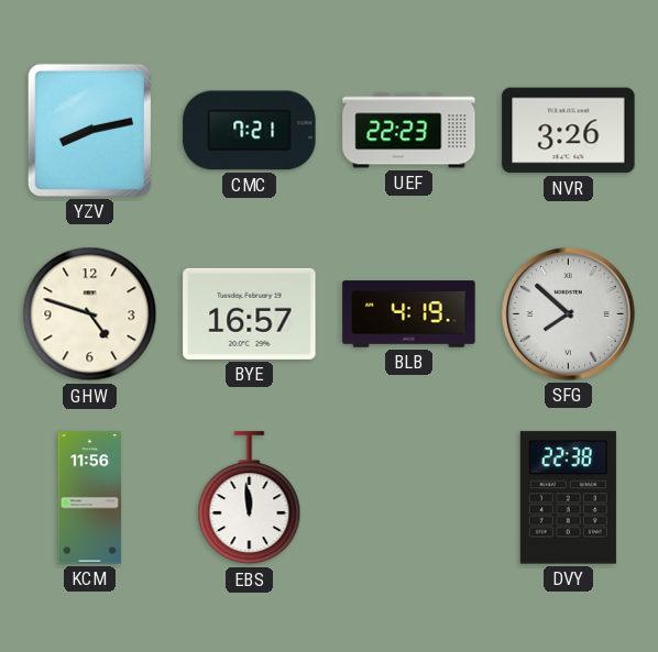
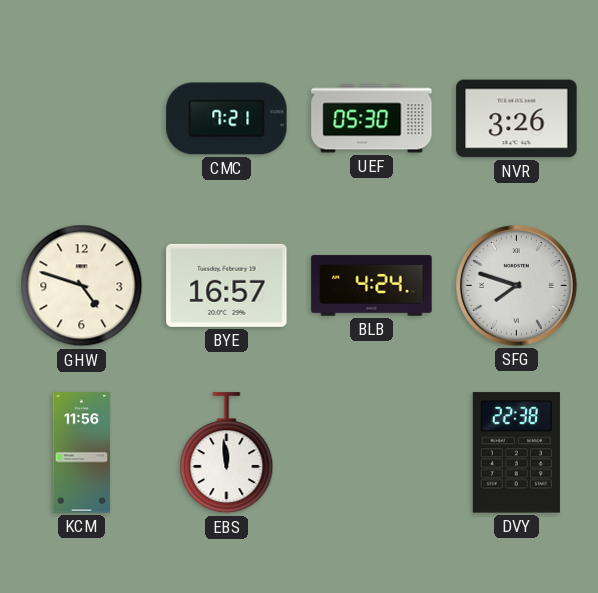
YZV: 8:13 -> none
UEF: 22:23 -> 05:30
BLB: 4:19 -> 4:24
SFG: 7:52 -> 7:48
